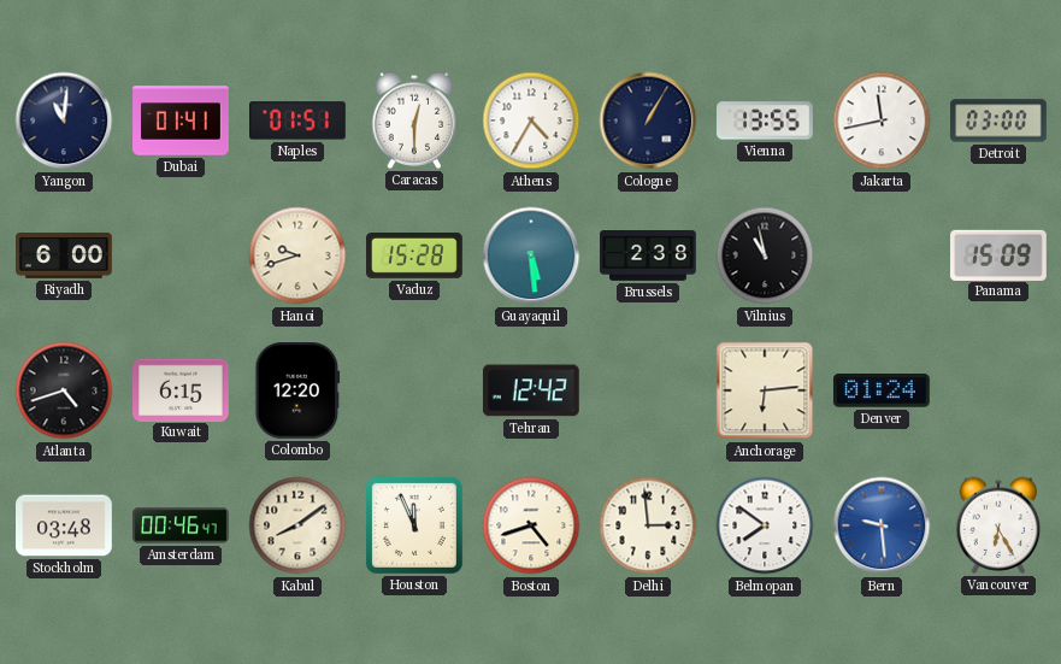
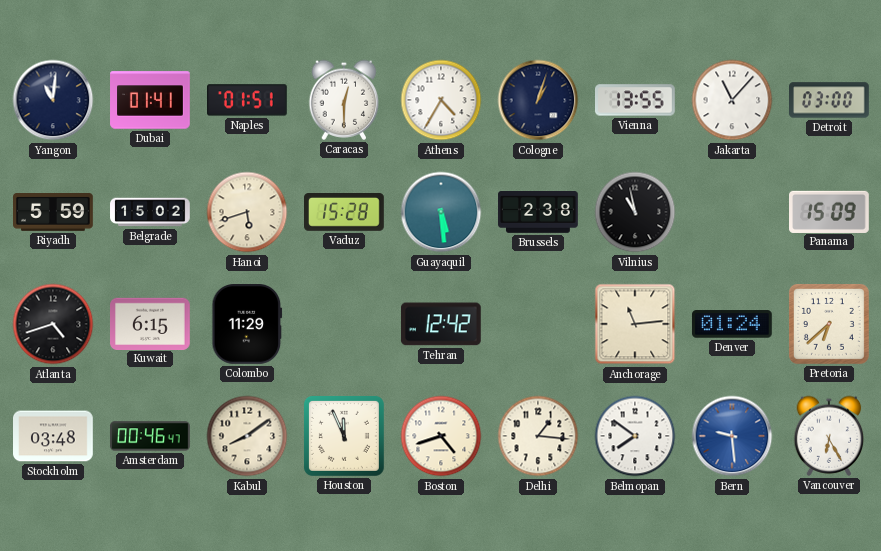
Cologne: 1:05 -> 1:03
Jakarta: 11:43 -> 11:07
Riyadh: 6:00 -> 5:59
Belgrade: none -> 15:02
Hanoi: 9:42 -> 5:42
Colombo: 12:20 -> 11:29
Anchorage: 6:14 -> 11:14
Pretoria: none -> 6:38
Delhi: 2:59 -> 1:16
